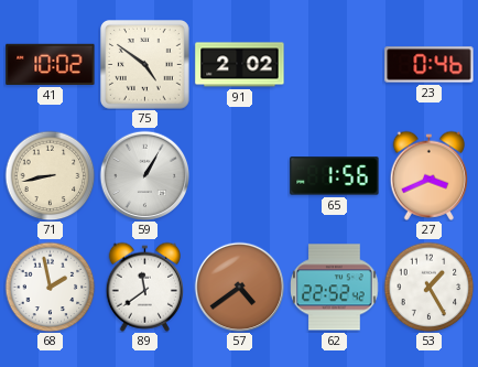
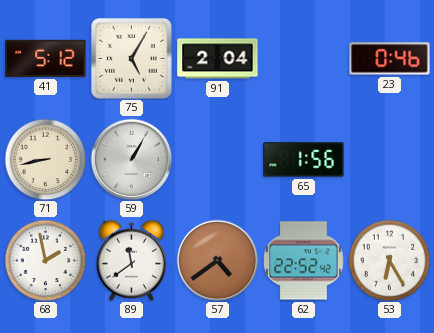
41: 10:02 -> 5:12
75: 4:51 -> 5:05
91: 2:02 -> 2:04
27: 3:41 -> none
53: 1:25 -> 6:25
